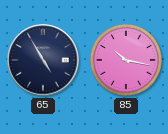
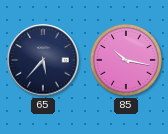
65: 4:55 -> 5:37
